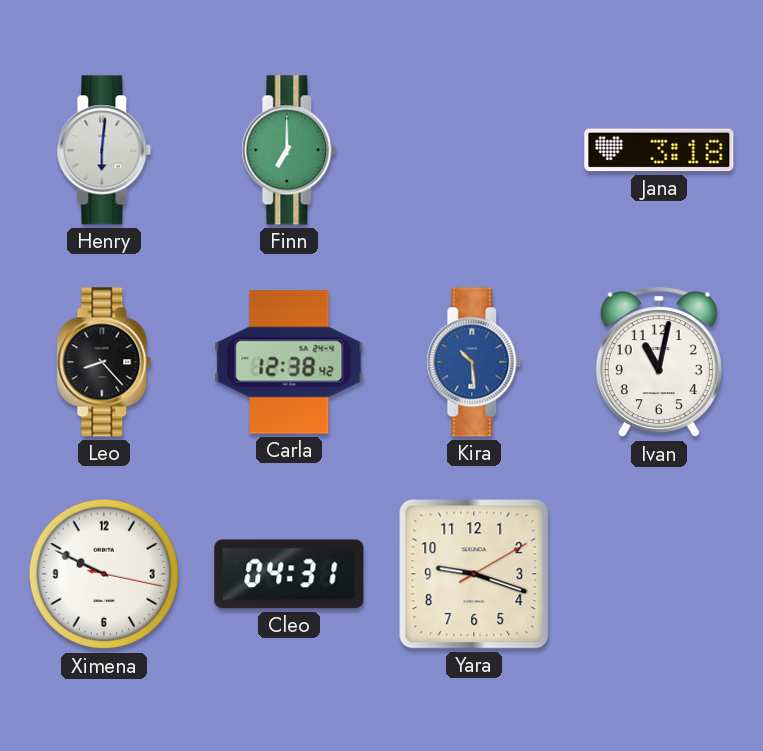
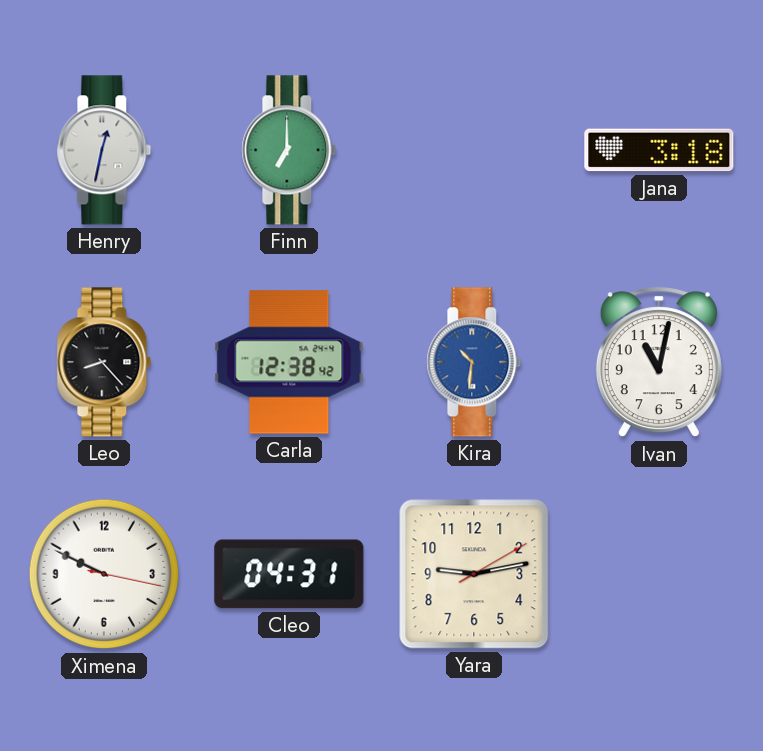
Henry: 6:01 -> 12:32
Kira: 10:29 -> 10:31
Yara: 9:18 -> 9:13
